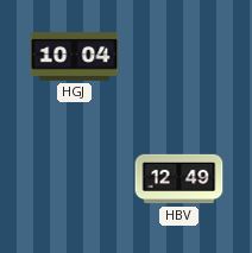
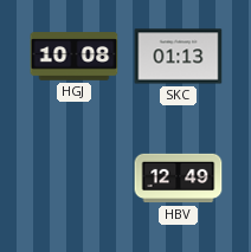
HGJ: 10:04 -> 10:08
SKC: none -> 01:13
